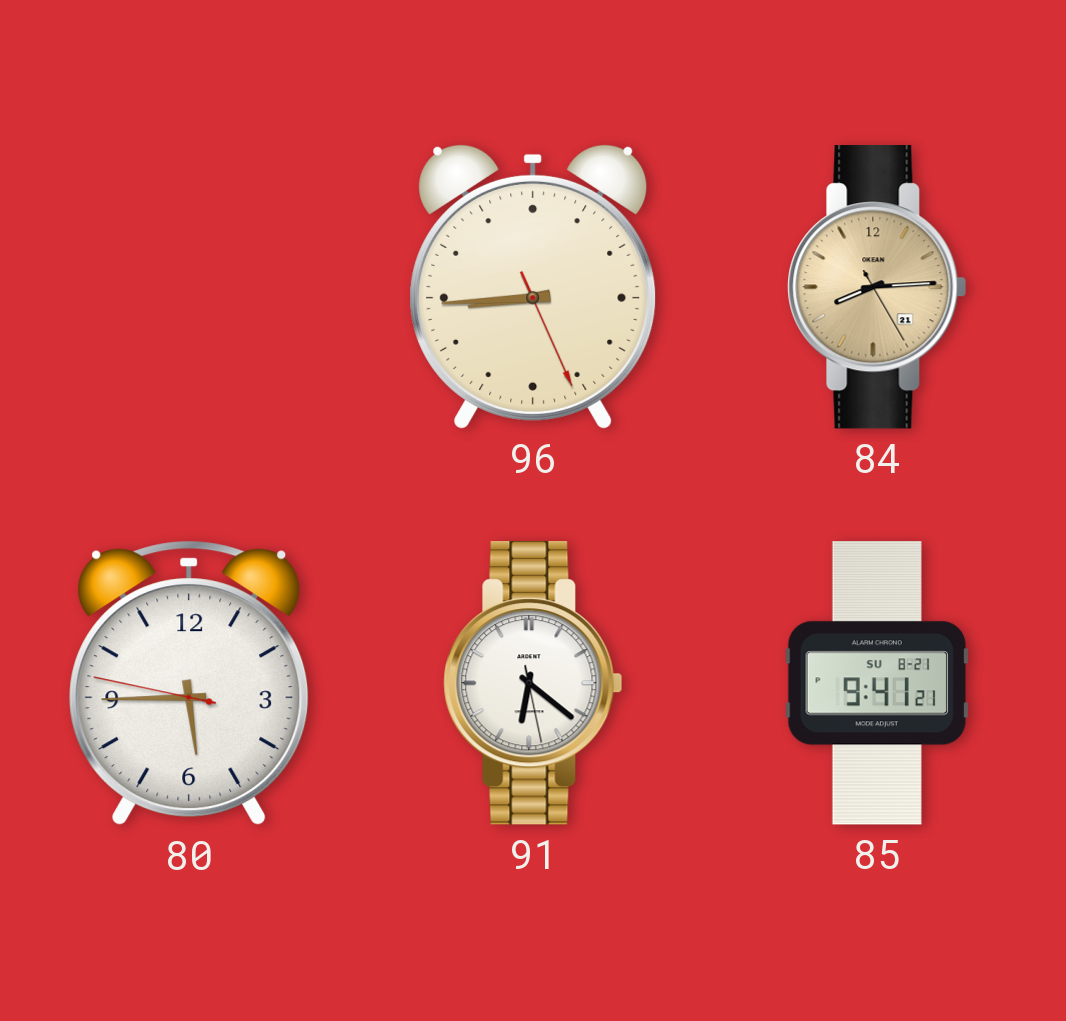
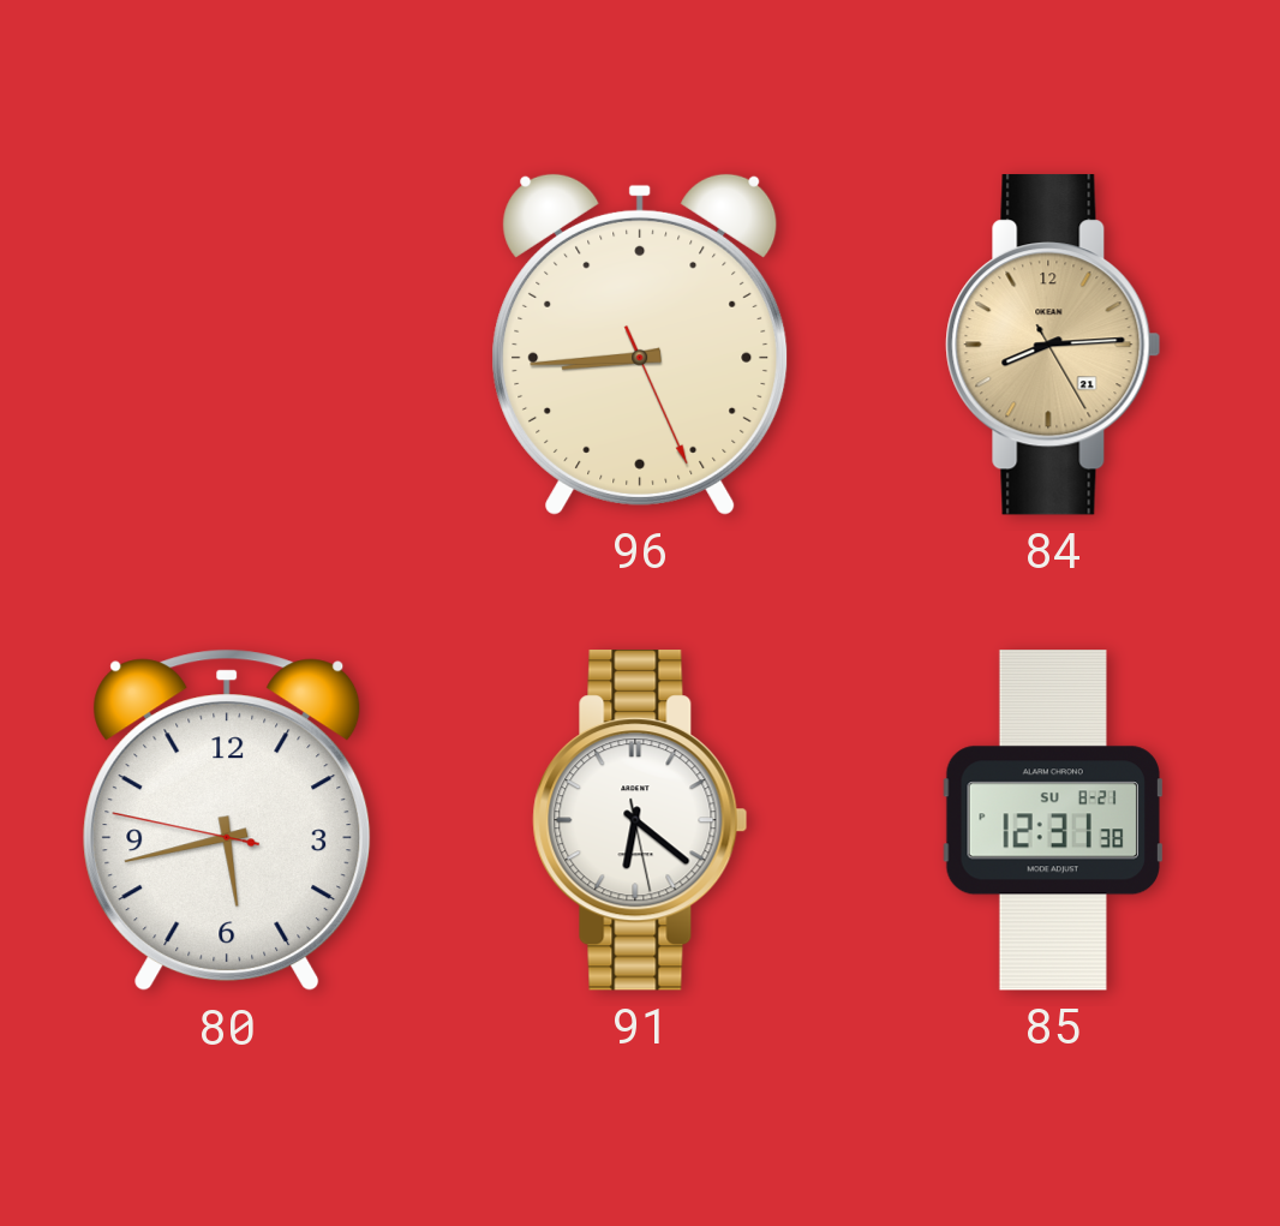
80: 5:44 -> 5:42
85: 9:41 -> 12:31
